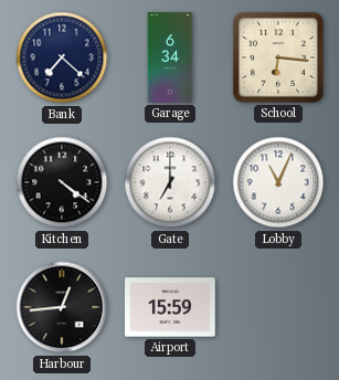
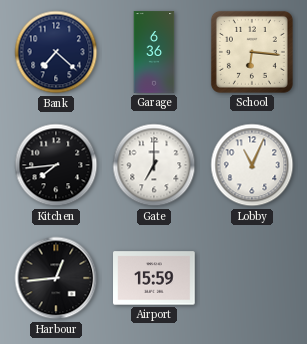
Garage: 6:34 -> 6:36
Kitchen: 4:21 -> 7:44
